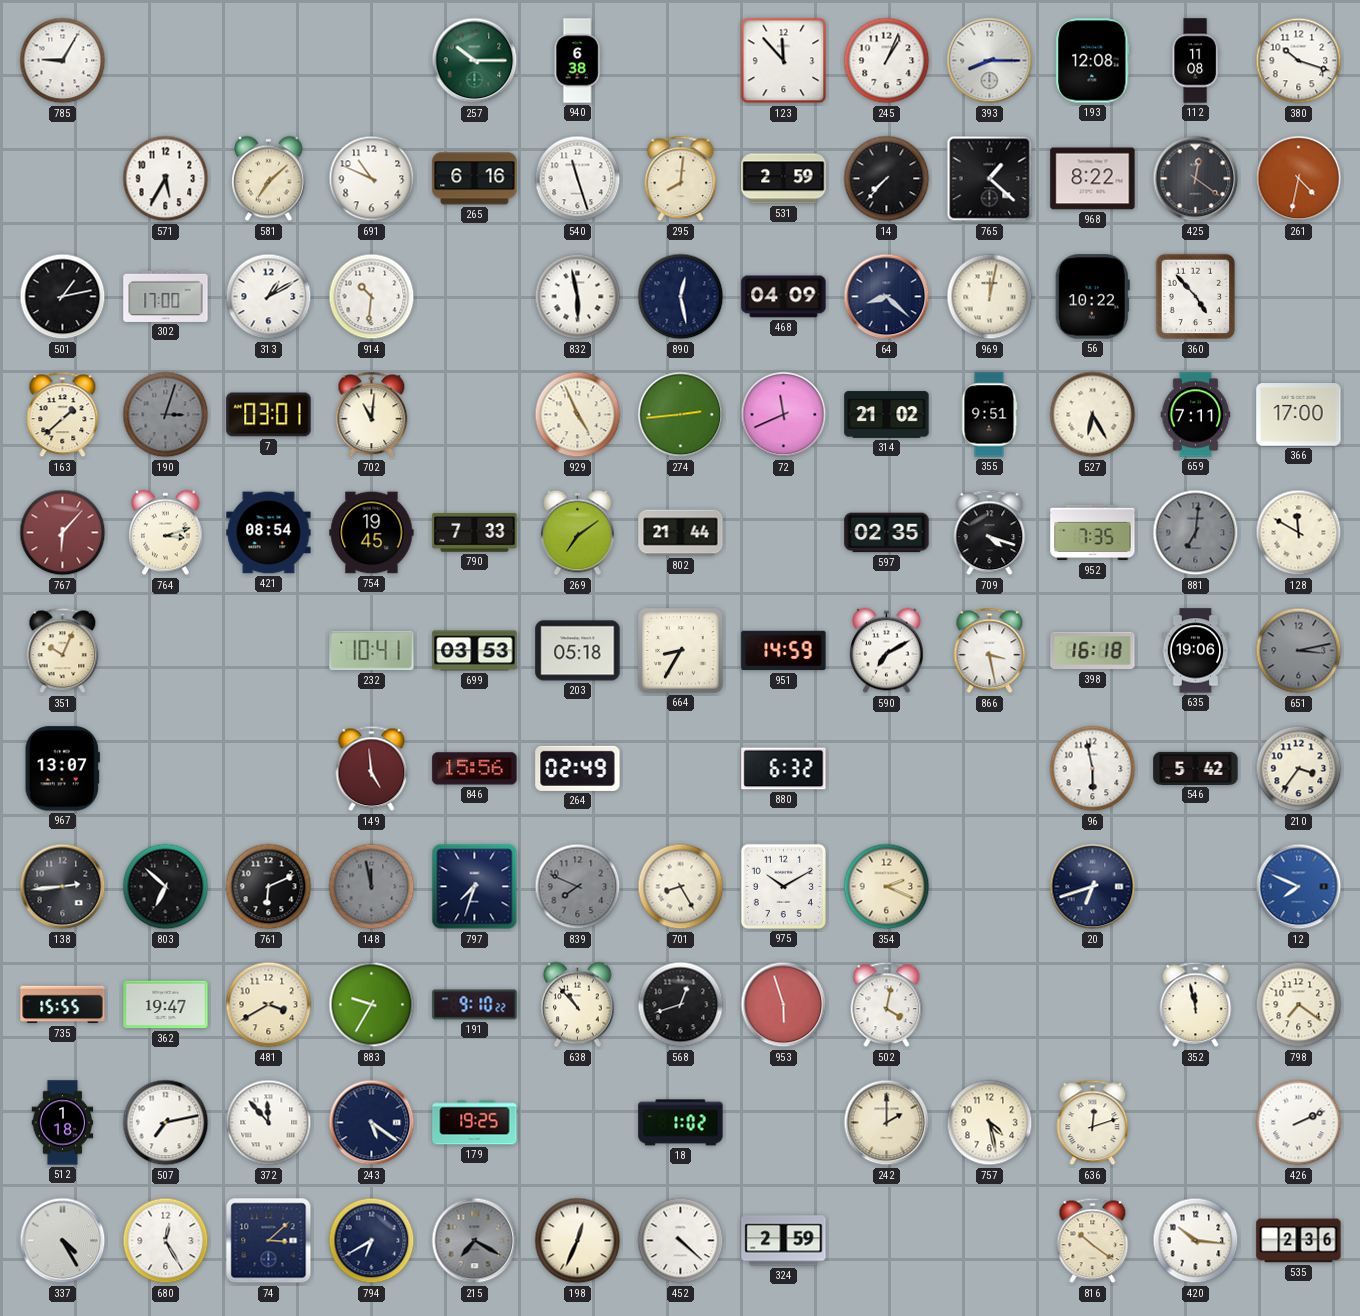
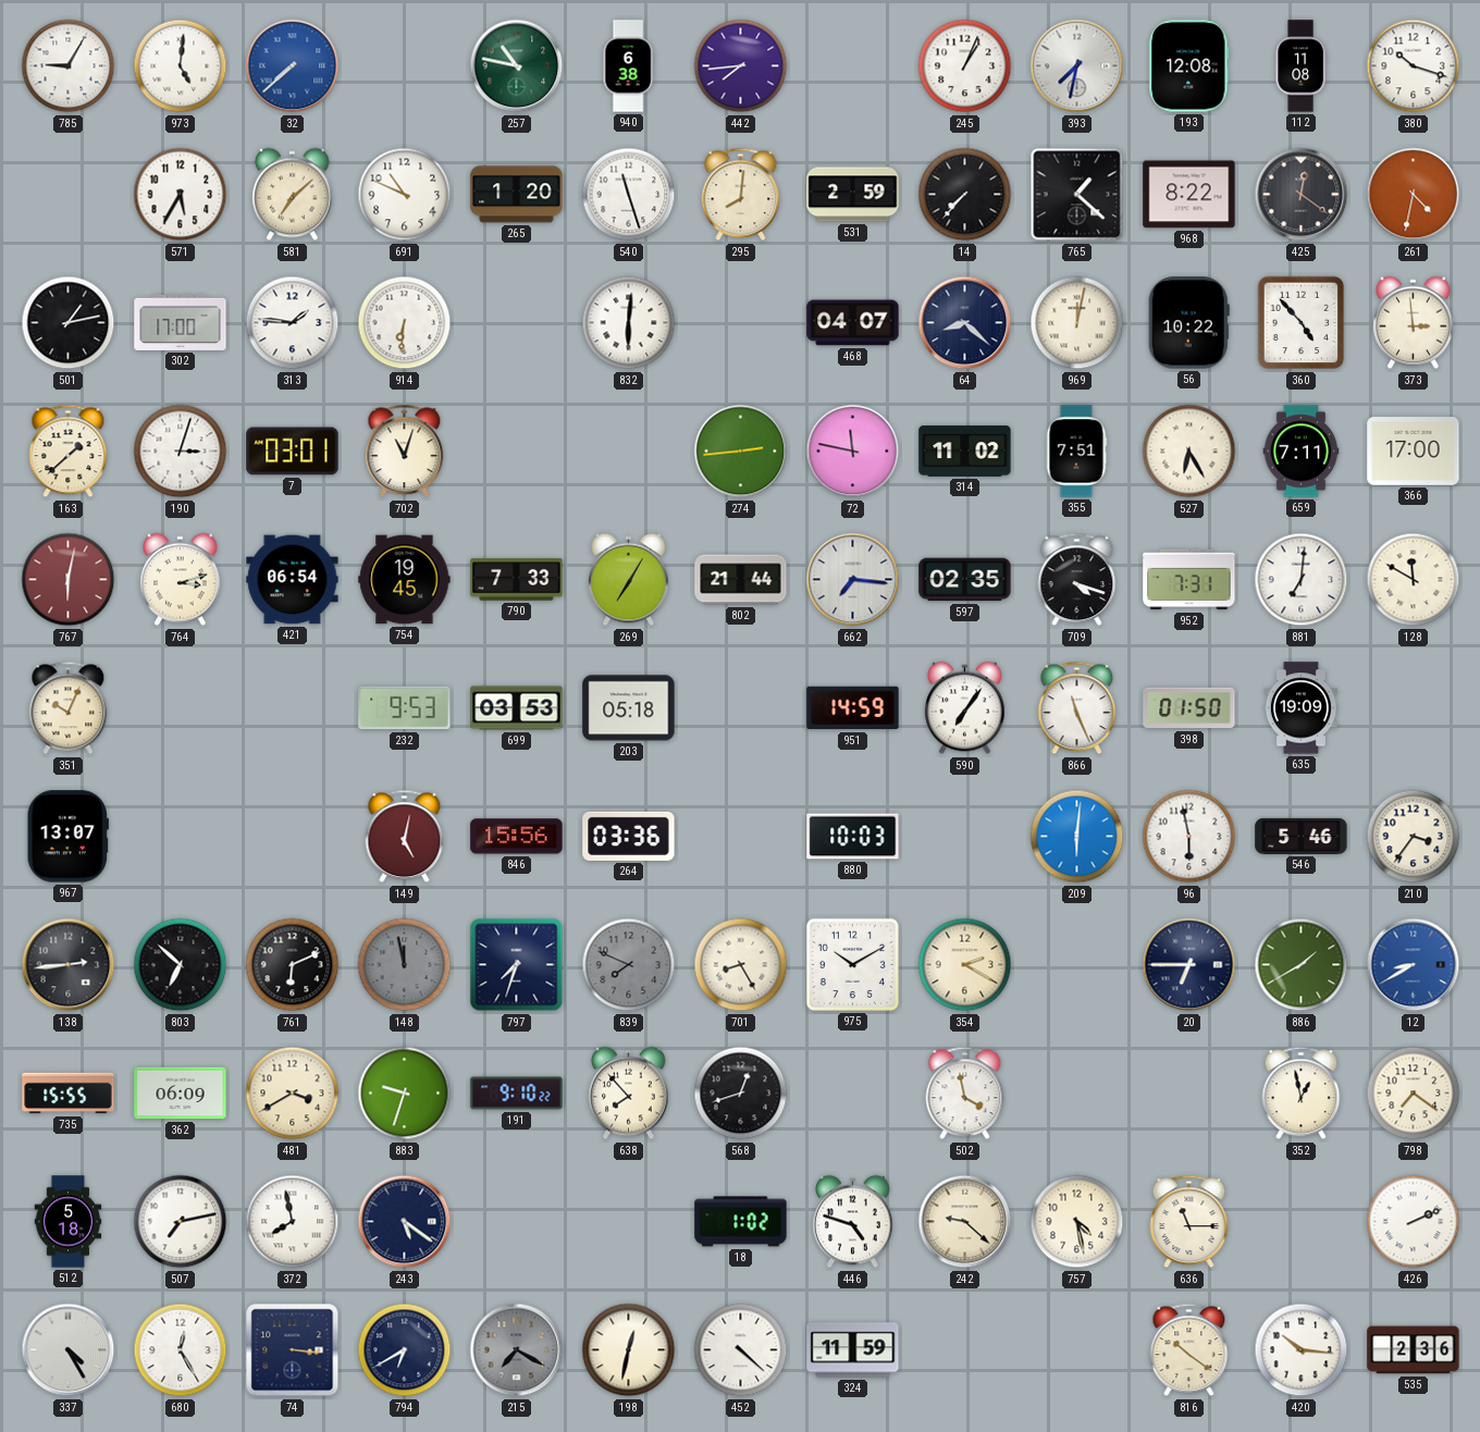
973: none -> 5:01
32: none -> 7:38
257: 10:15 -> 10:47
442: none -> 7:44
123: 11:53 -> none
393: 8:15 -> 7:32
265: 6:16 -> 1:20
313: 1:10 -> 1:46
914: 10:31 -> 6:31
832: 5:58 -> 6:01
890: 12:28 -> none
468: 04:09 -> 04:07
373: none -> 2:59
190 dial: grey -> white
702: 11:01 -> 11:03
929: 4:56 -> none
72: 11:41 -> 11:47
314: 21:02 -> 11:02
355: 9:51 -> 7:51
767: 6:07 -> 6:02
421: 08:54 -> 06:54
269: 7:09 -> 7:05
662: none -> 7:16
952: 7:35 -> 7:31
881 dial: grey -> white
232: 10:41 -> 9:53
664: 8:35 -> none
590: 7:10 -> 7:06
866: 3:28 -> 11:26
398: 16:18 -> 01:50
635: 19:06 -> 19:09
651: 3:13 -> none
149: 4:59 -> 5:02
264: 02:49 -> 03:36
880: 6:32 -> 10:03
209: none -> 6:01
546: 5:42 -> 5:46
354: 2:19 -> 2:20
20: 6:42 -> 6:45
886: none -> 1:40
12: 7:49 -> 8:40
362: 19:47 -> 06:09
883: 9:35 -> 9:33
638: 10:53 -> 7:53
953: 5:57 -> none
502: 4:02 -> 3:58
352: 11:58 -> 12:58
512: 1:18 -> 5:18
372: 11:53 -> 7:58
179: 19:25 -> none
446: none -> 4:48
242: 2:00 -> 9:22
636: 12:12 -> 11:15
74: 3:08 -> 3:16
198: 12:34 -> 12:32
324: 2:59 -> 11:59
